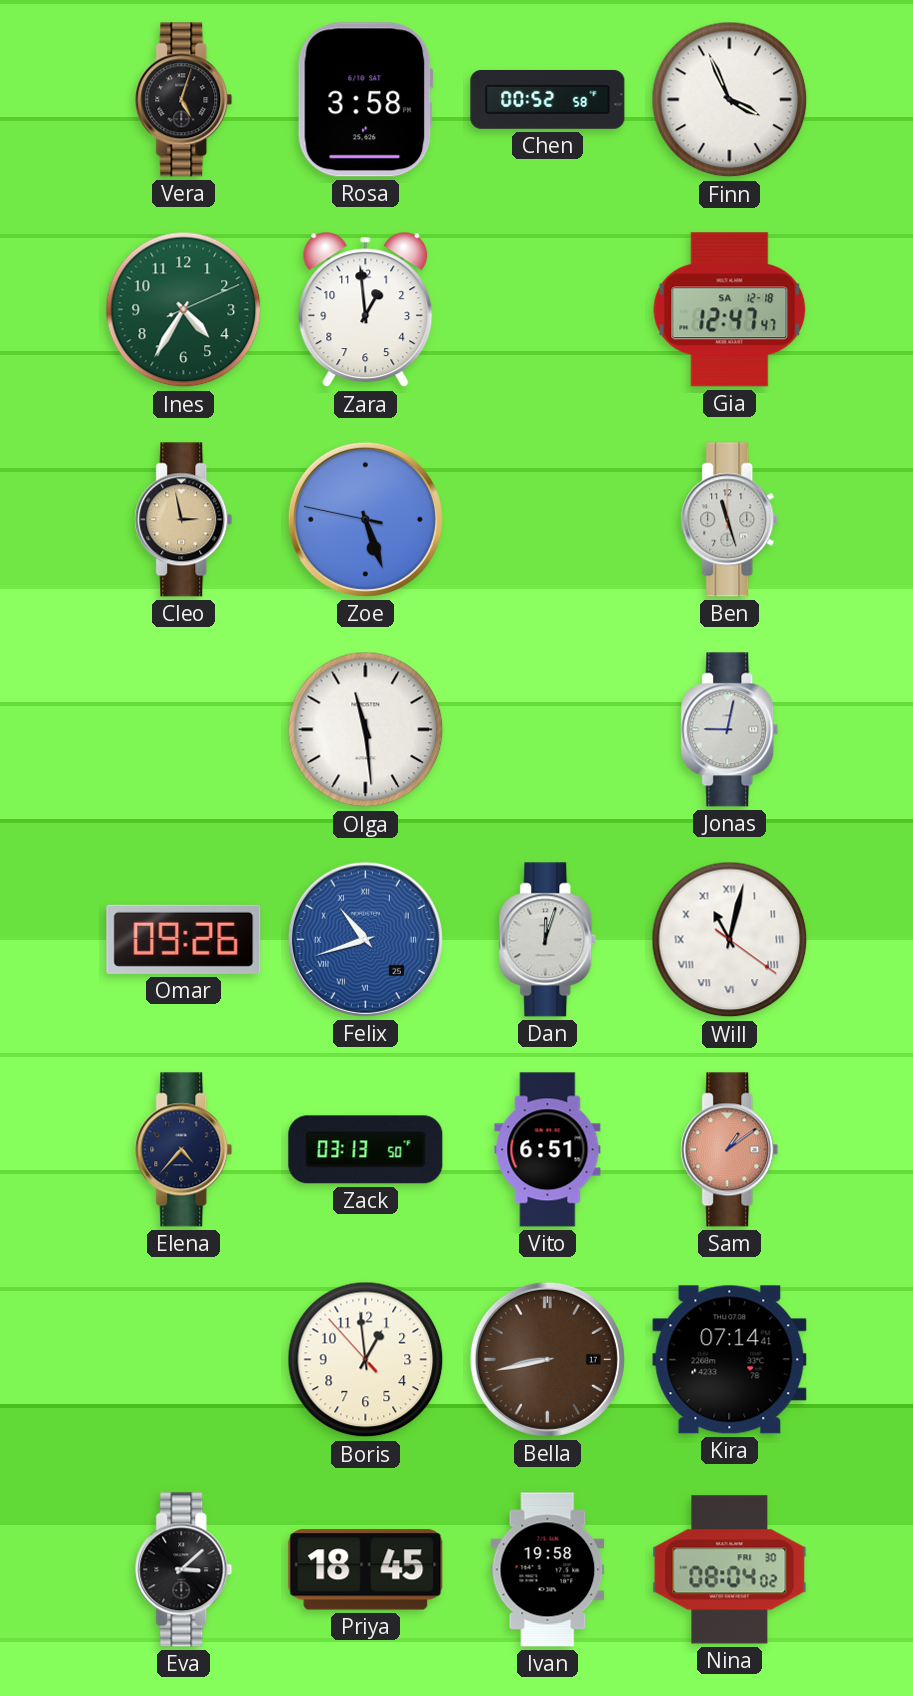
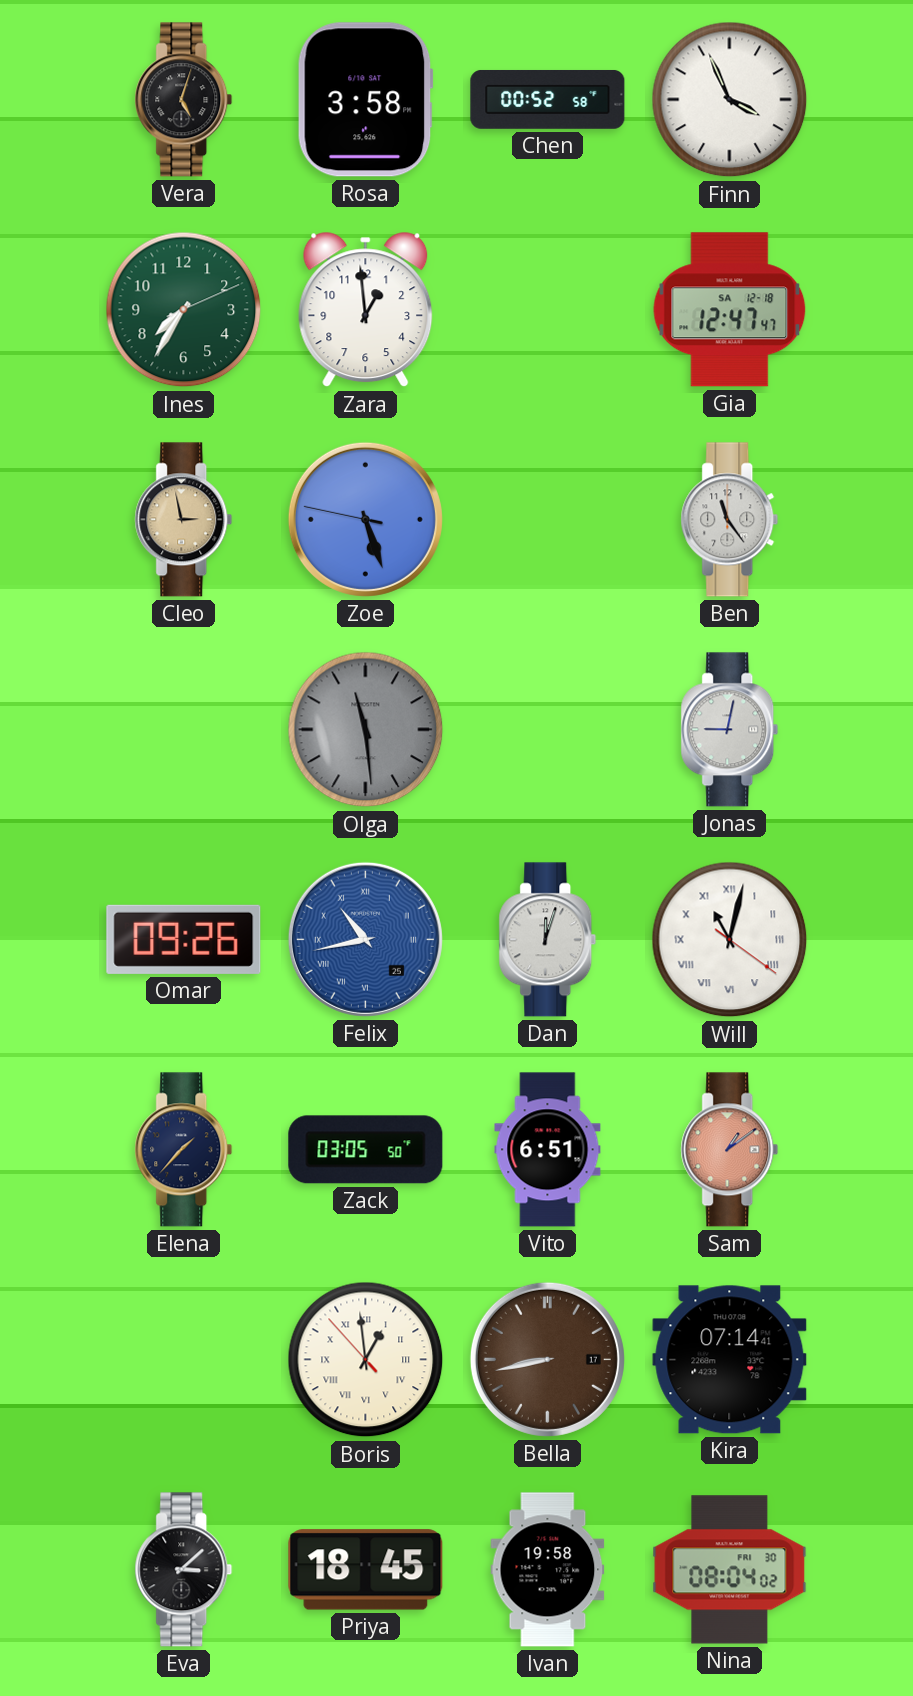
Ines: 4:35 -> 7:35
Ben: 11:27 -> 11:24
Olga dial: white -> grey
Felix: 10:42 -> 10:43
Elena: 4:37 -> 1:37
Zack: 03:13 -> 03:05
Boris numerals: Arabic -> Roman
